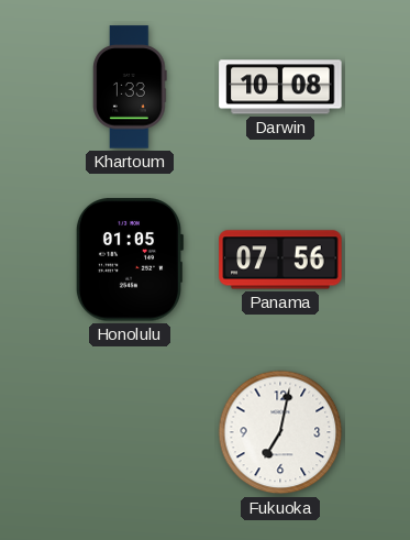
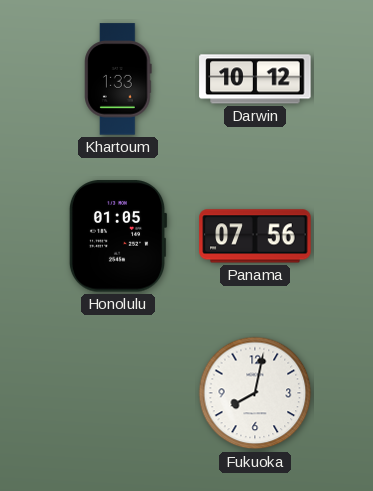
Darwin: 10:08 -> 10:12
Fukuoka: 7:02 -> 8:02
